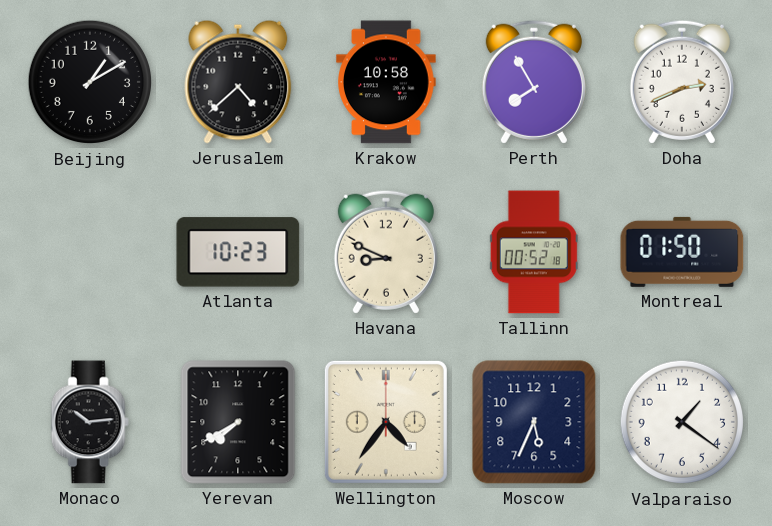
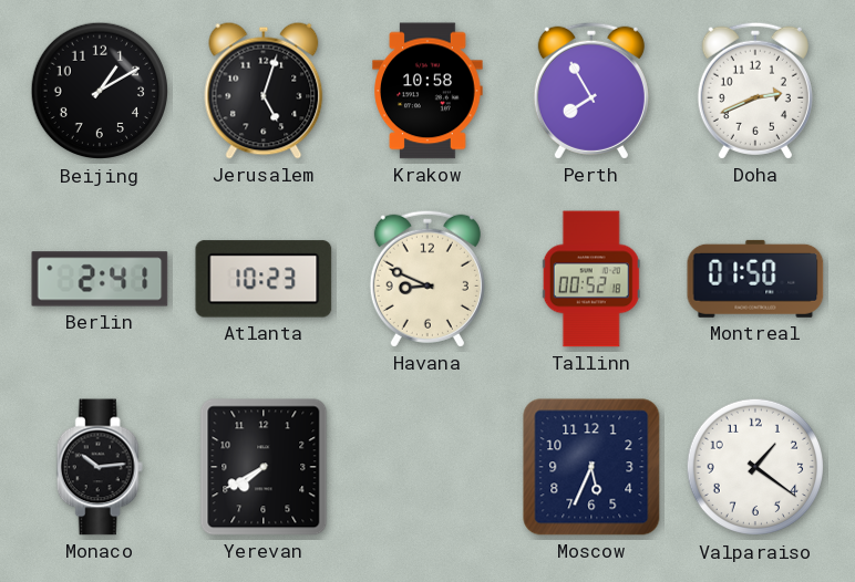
Jerusalem: 4:38 -> 5:03
Berlin: none -> 2:41
Wellington: 4:36 -> none
